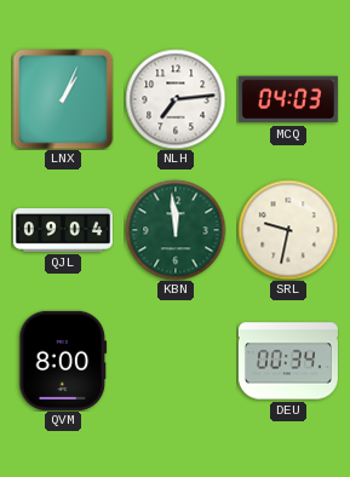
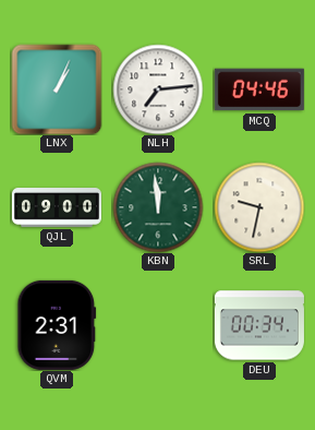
MCQ: 04:03 -> 04:46
QJL: 09:04 -> 09:00
QVM: 8:00 -> 2:31
